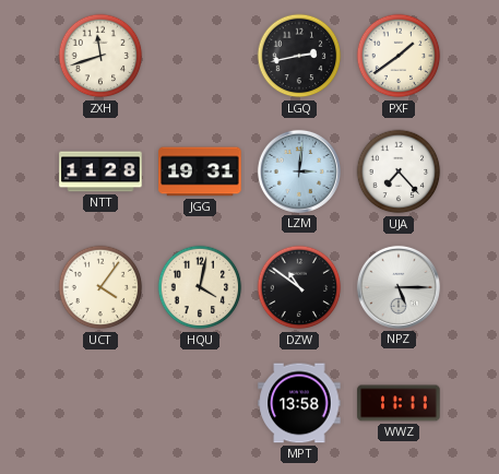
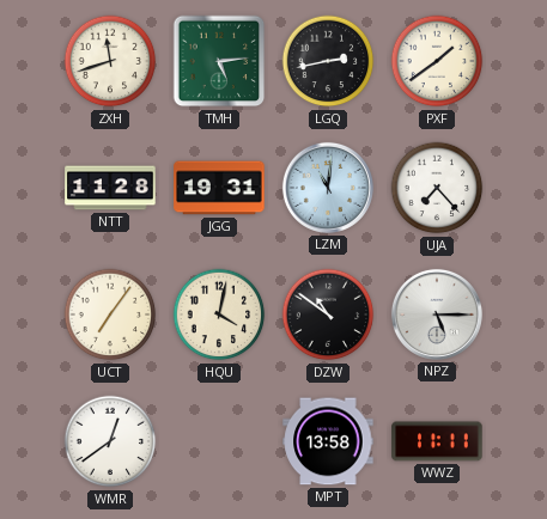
TMH: none -> 5:14
LZM: 3:01 -> 11:01
UCT: 4:06 -> 7:06
WMR: none -> 12:39
